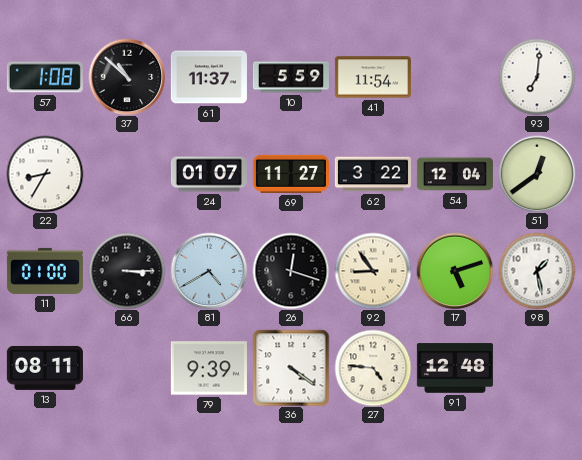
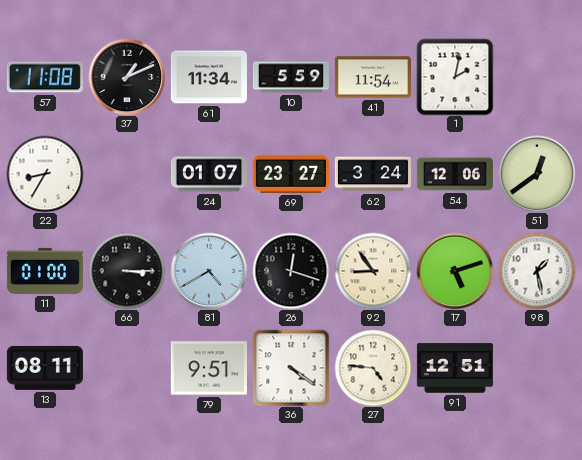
57: 1:08 -> 11:08
37: 10:52 -> 1:11
61: 11:37 -> 11:34
1: none -> 2:02
93: 7:01 -> none
69: 11:27 -> 23:27
62: 3:22 -> 3:24
54: 12:04 -> 12:06
79: 9:39 -> 9:51
91: 12:48 -> 12:51
